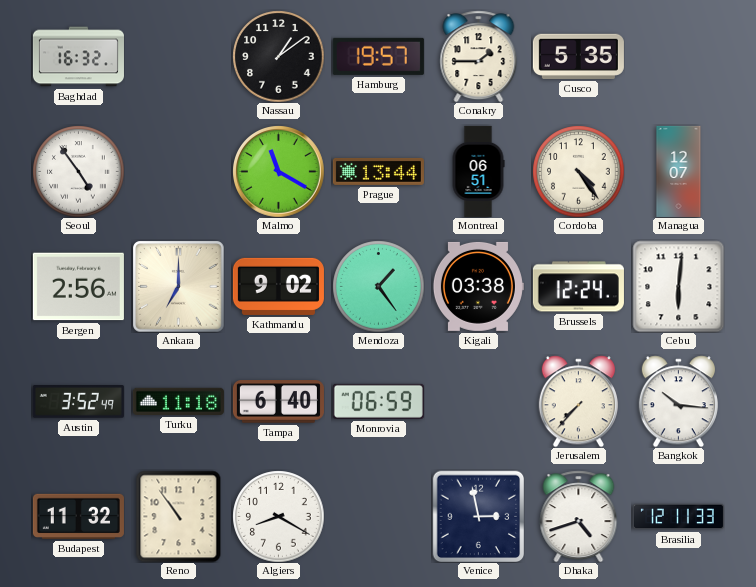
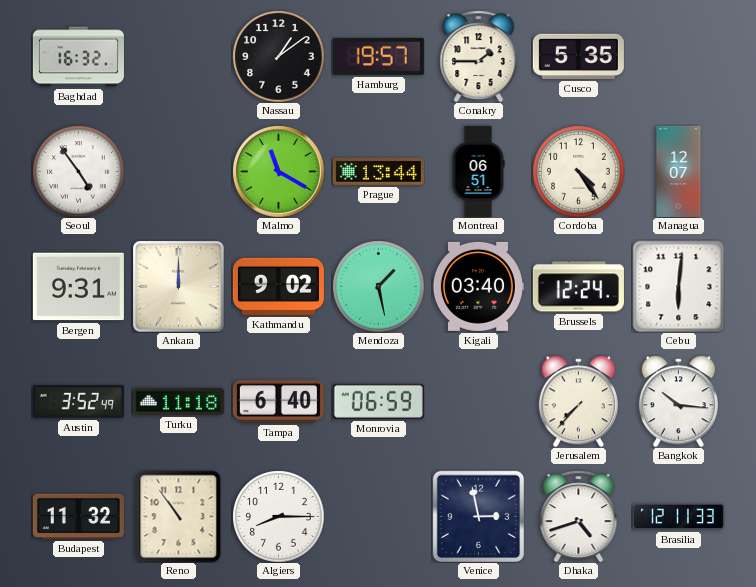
Bergen: 2:56 -> 9:31
Ankara: 7:00 -> 12:00
Mendoza: 1:24 -> 1:28
Kigali: 03:38 -> 03:40
Algiers: 8:20 -> 8:15
